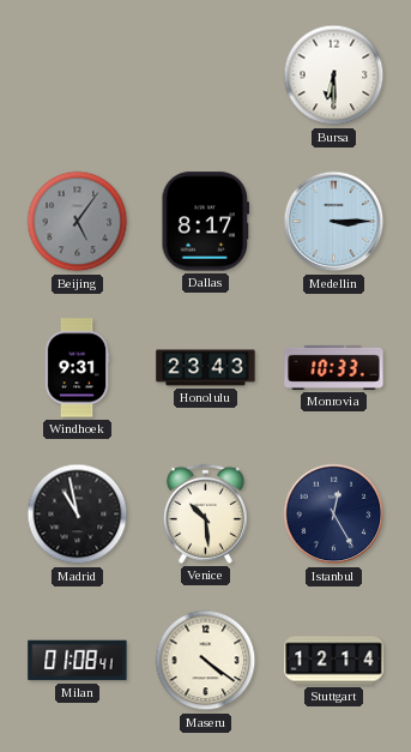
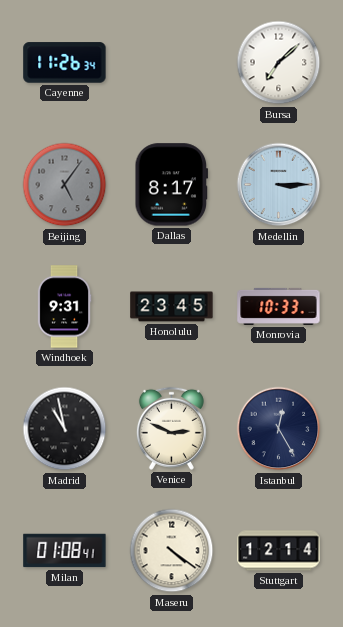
Cayenne: none -> 11:26
Bursa: 6:30 -> 7:08
Honolulu: 23:43 -> 23:45
Venice: 10:29 -> 2:49
